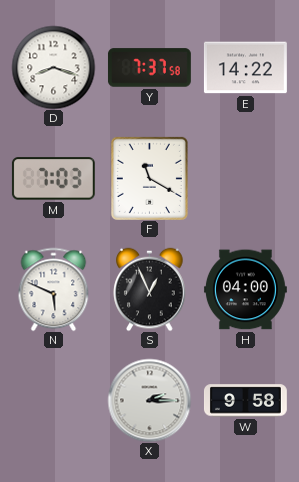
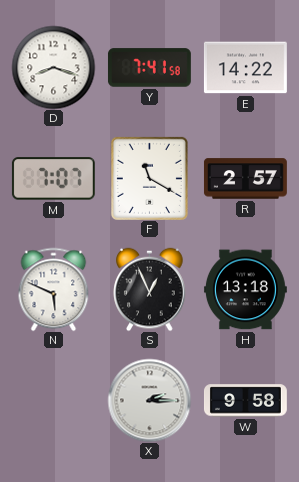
Y: 7:37 -> 7:41
M: 7:03 -> 7:07
R: none -> 2:57
H: 04:00 -> 13:18
